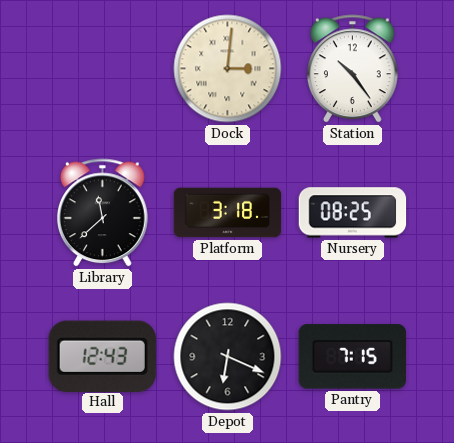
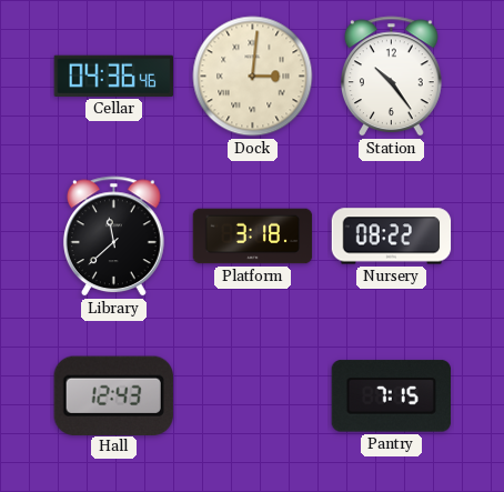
Cellar: none -> 04:36
Nursery: 08:25 -> 08:22
Depot: 6:19 -> none
